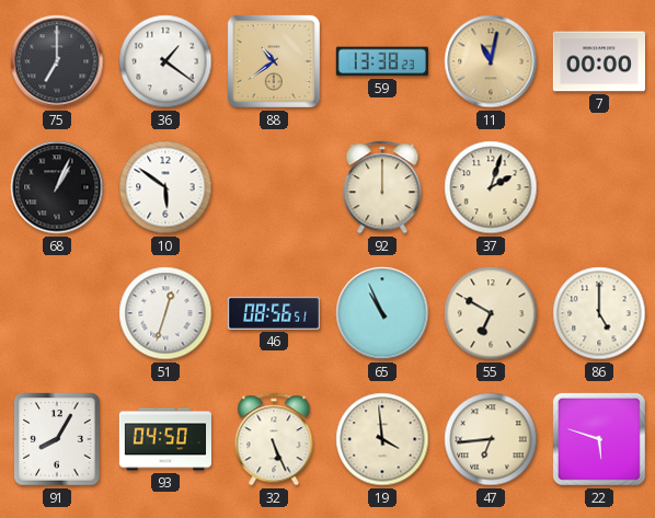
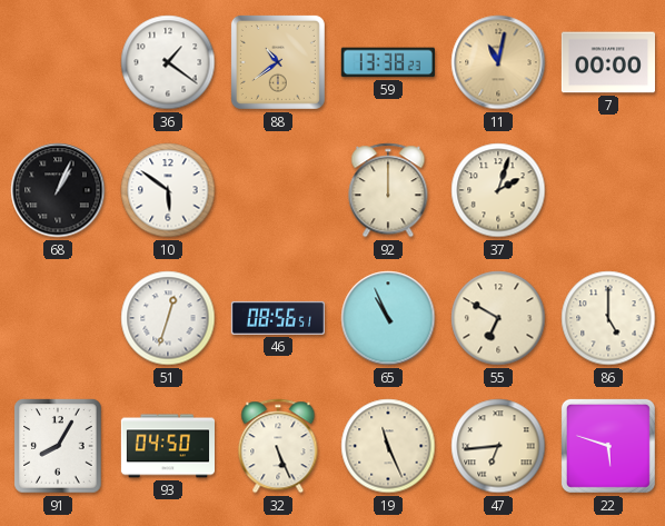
75: 7:00 -> none
19: 3:59 -> 11:26
